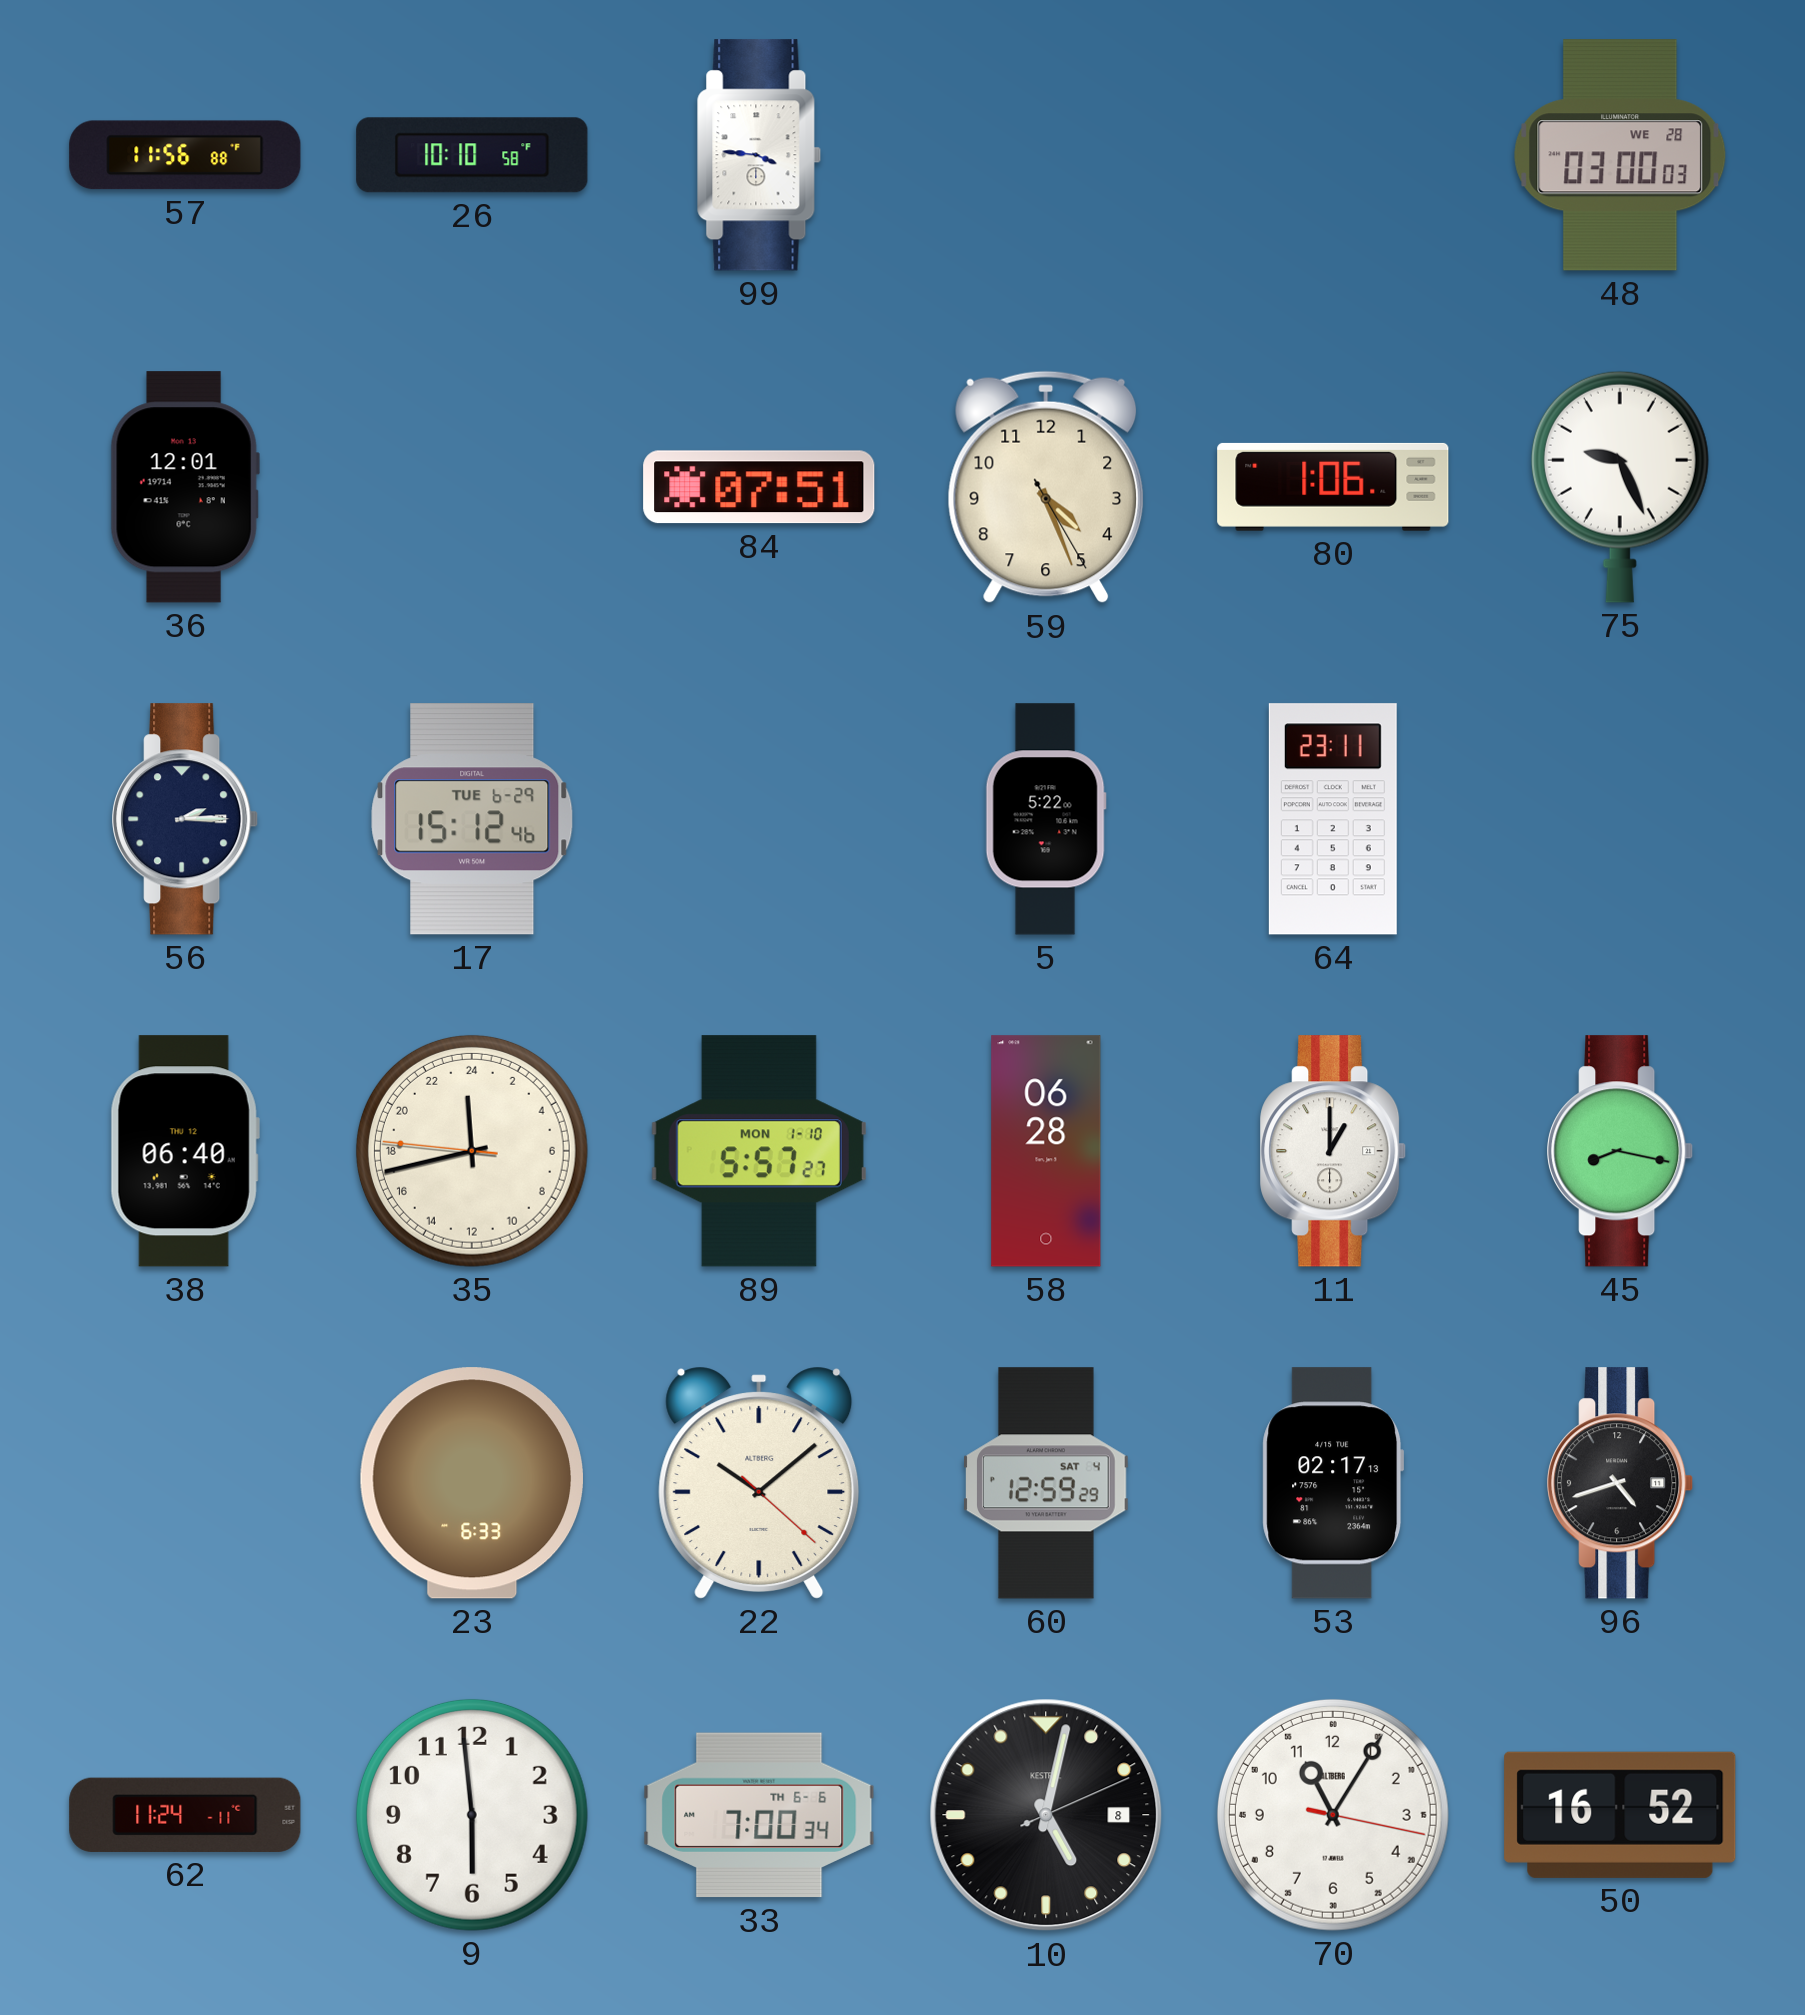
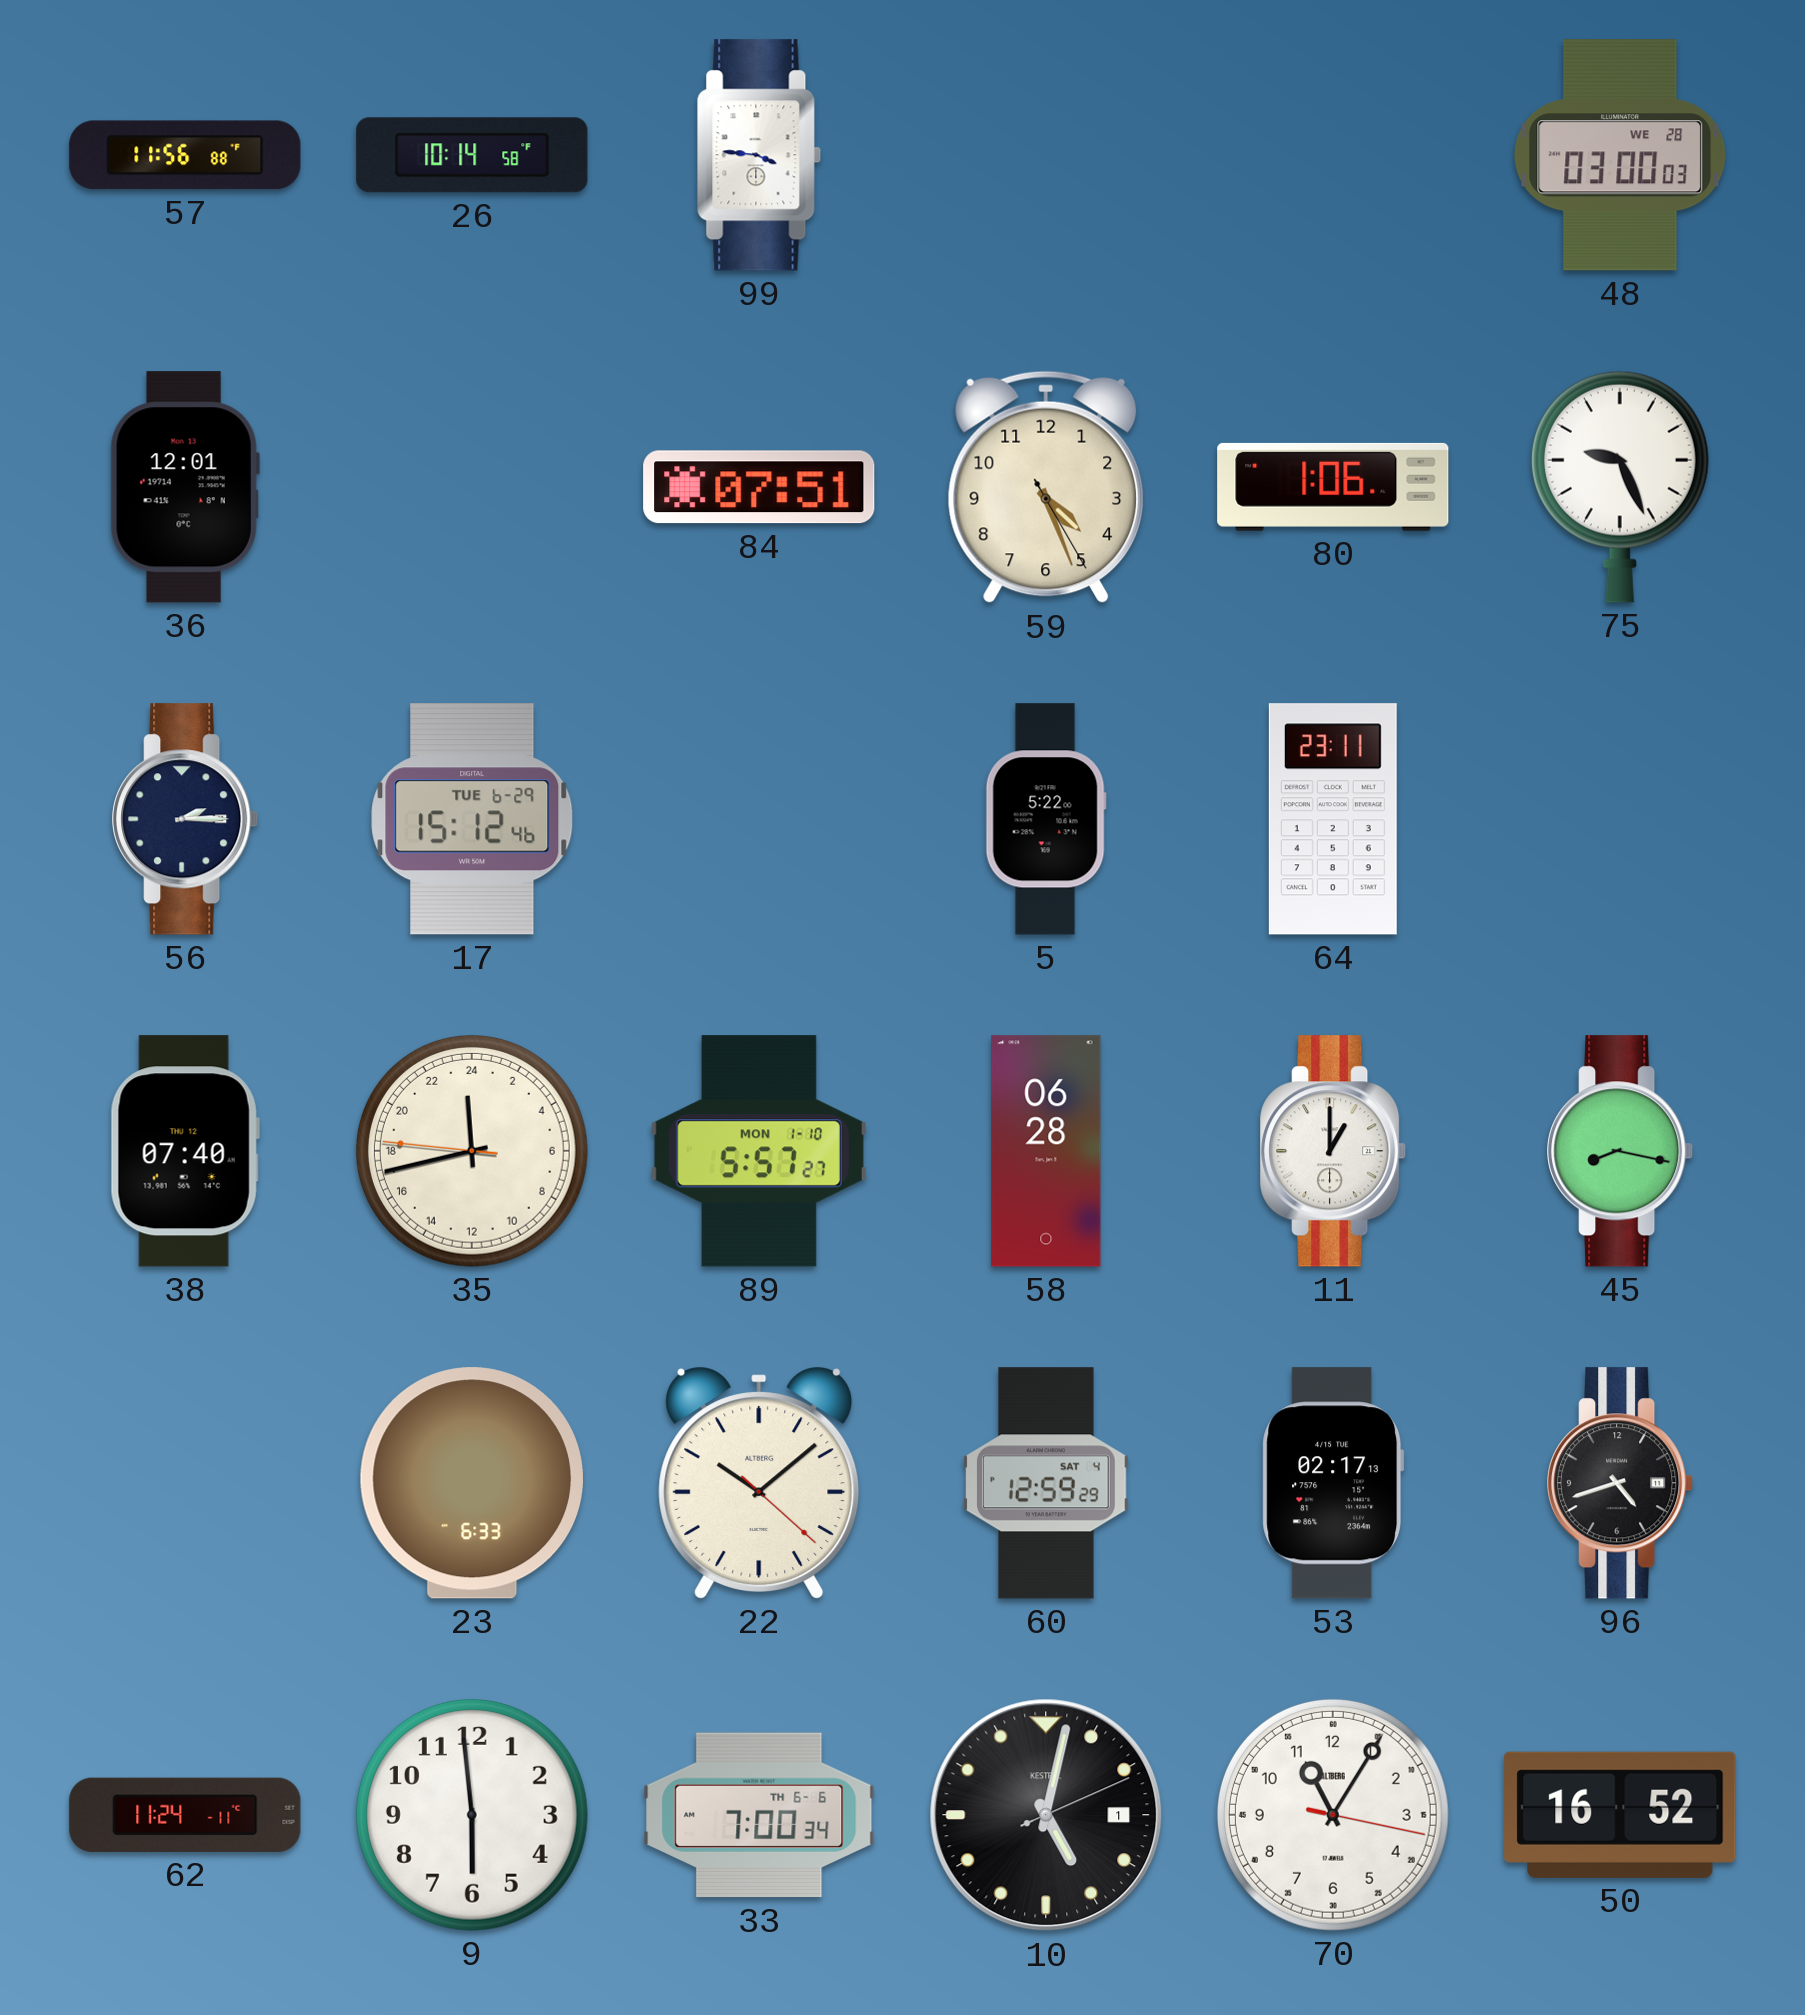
26: 10:10 -> 10:14
38: 06:40 -> 07:40
10 date: 8 -> 1
